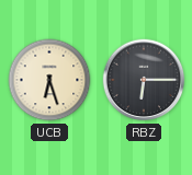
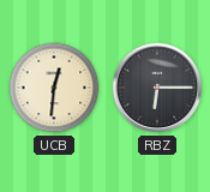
UCB: 6:27 -> 12:31
